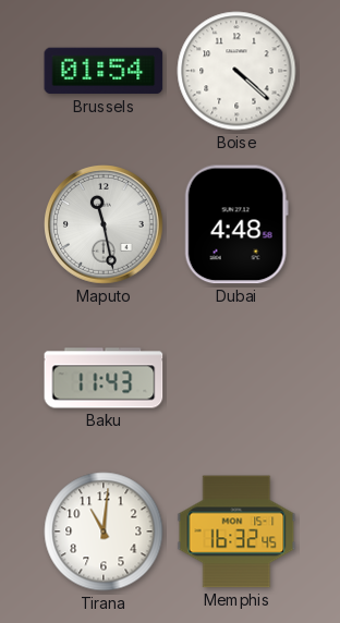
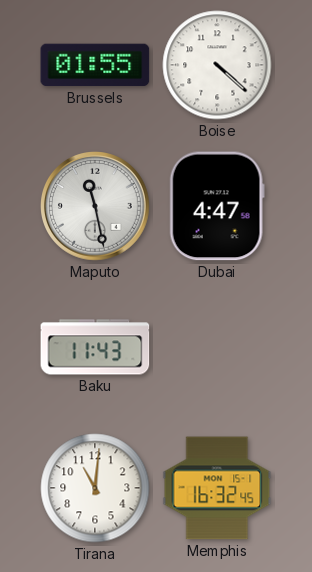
Brussels: 01:54 -> 01:55
Dubai: 4:48 -> 4:47
